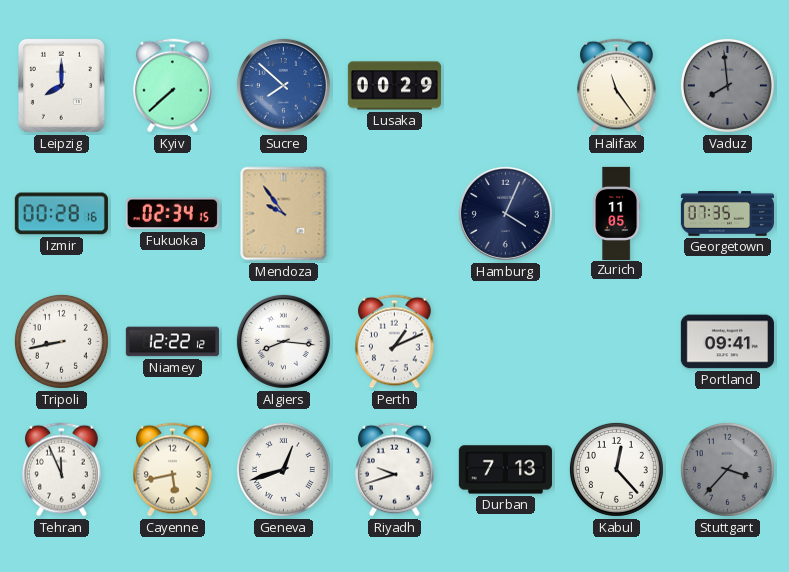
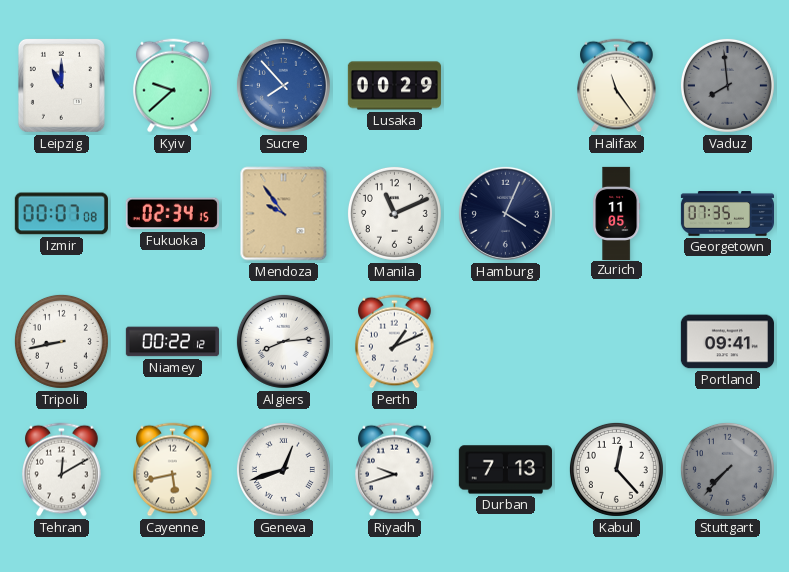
Leipzig: 8:00 -> 11:00
Kyiv: 7:38 -> 9:38
Sucre: 7:52 -> 7:53
Izmir: 00:28 -> 00:07
Manila: none -> 11:11
Niamey: 12:22 -> 00:22
Algiers: 8:16 -> 8:14
Tehran: 11:56 -> 12:10
Stuttgart: 3:37 -> 7:37
